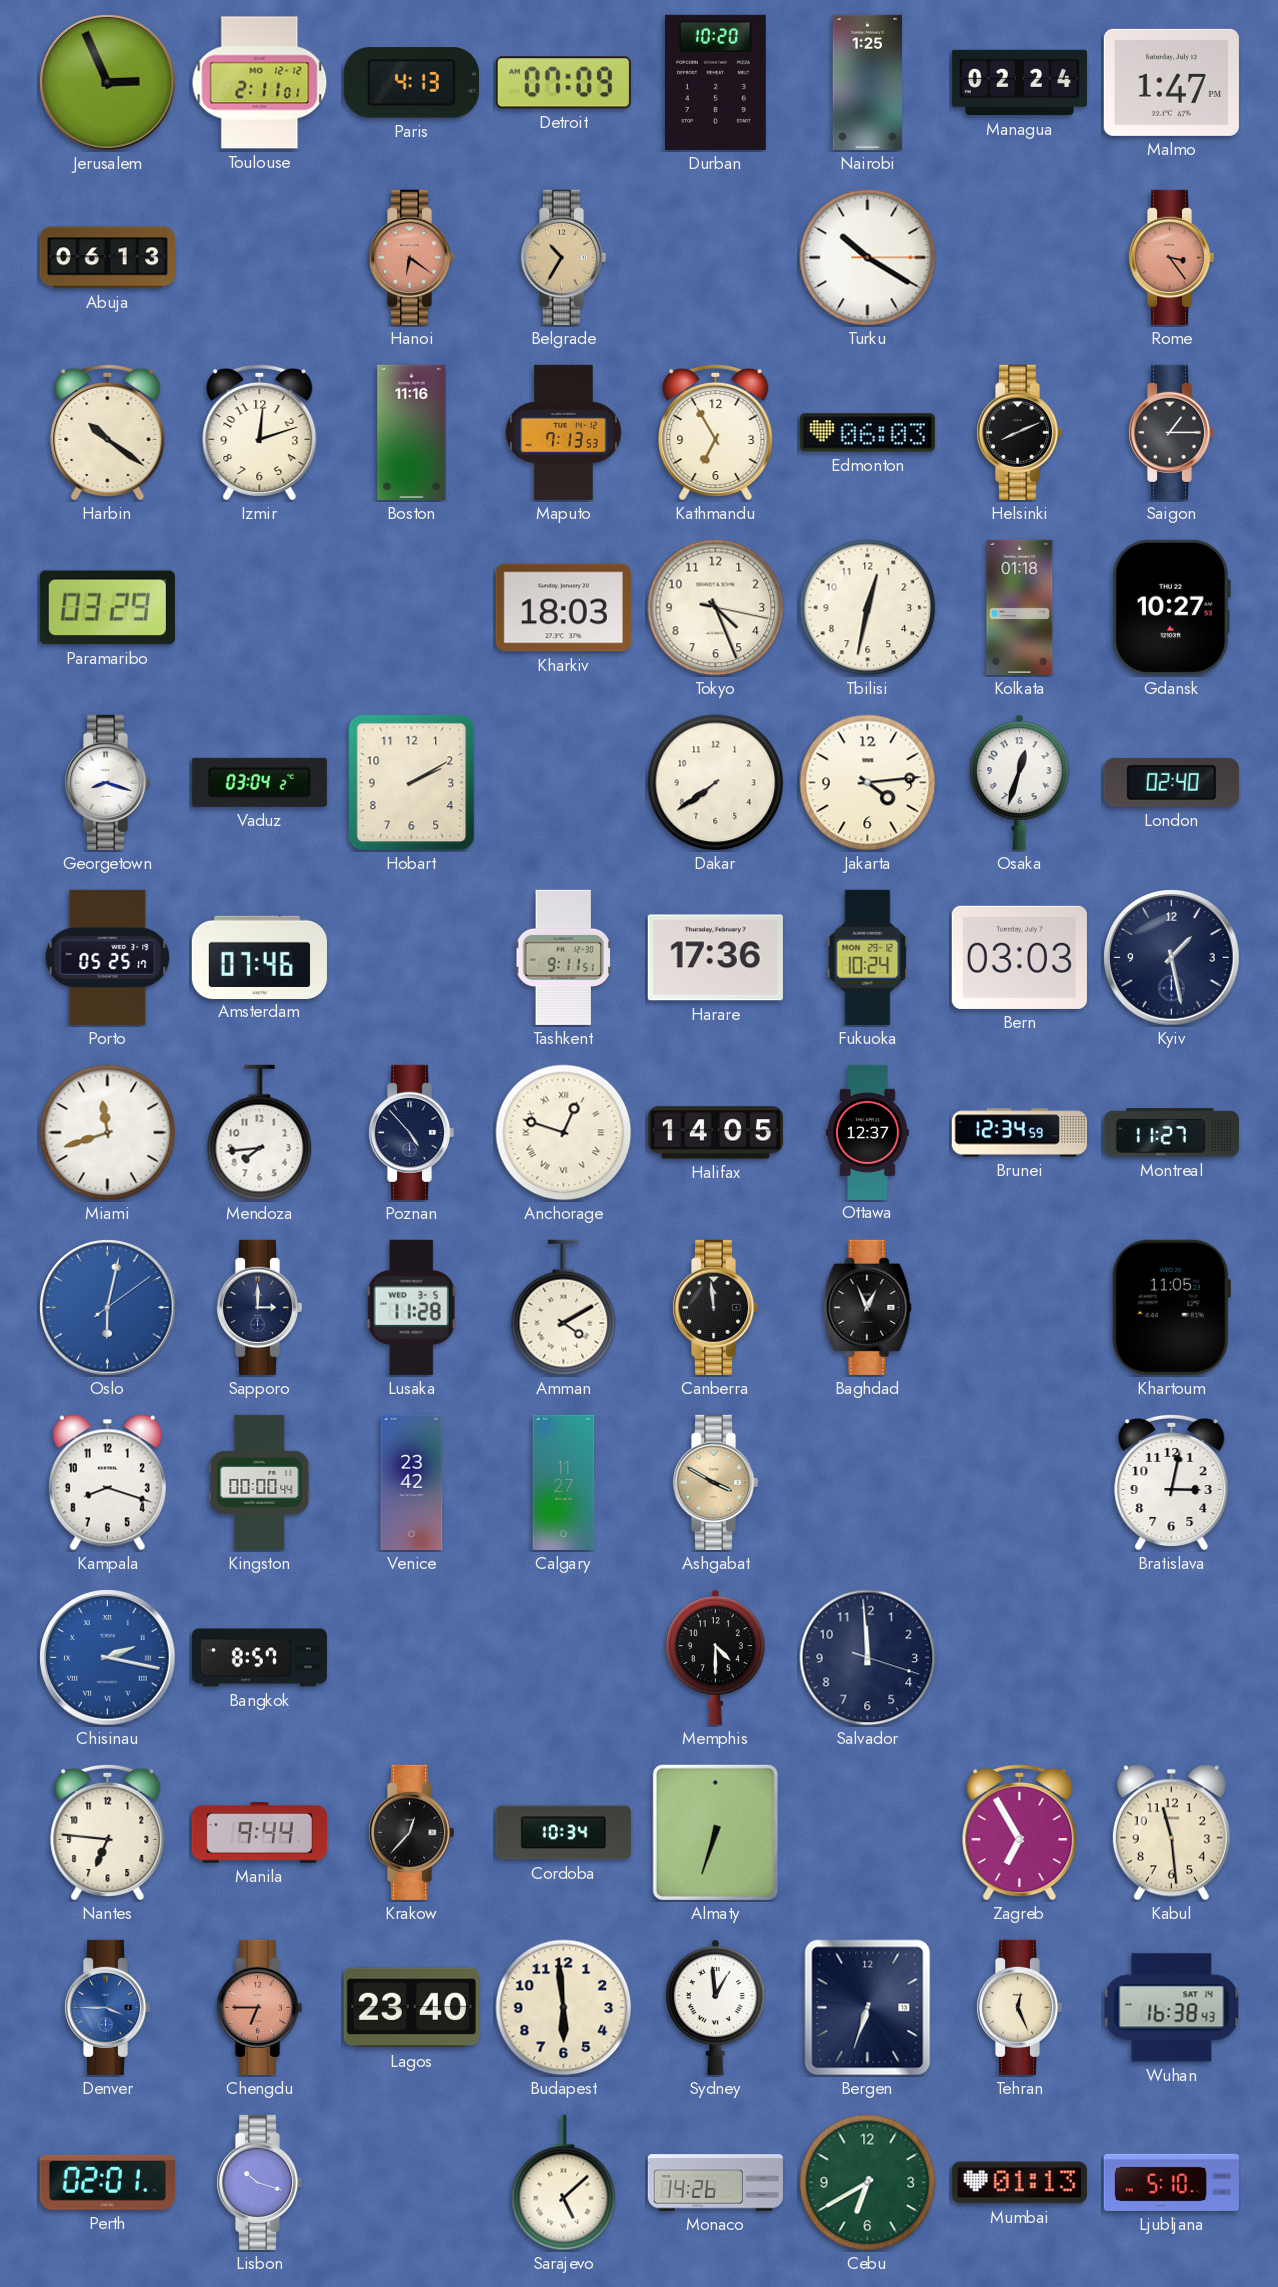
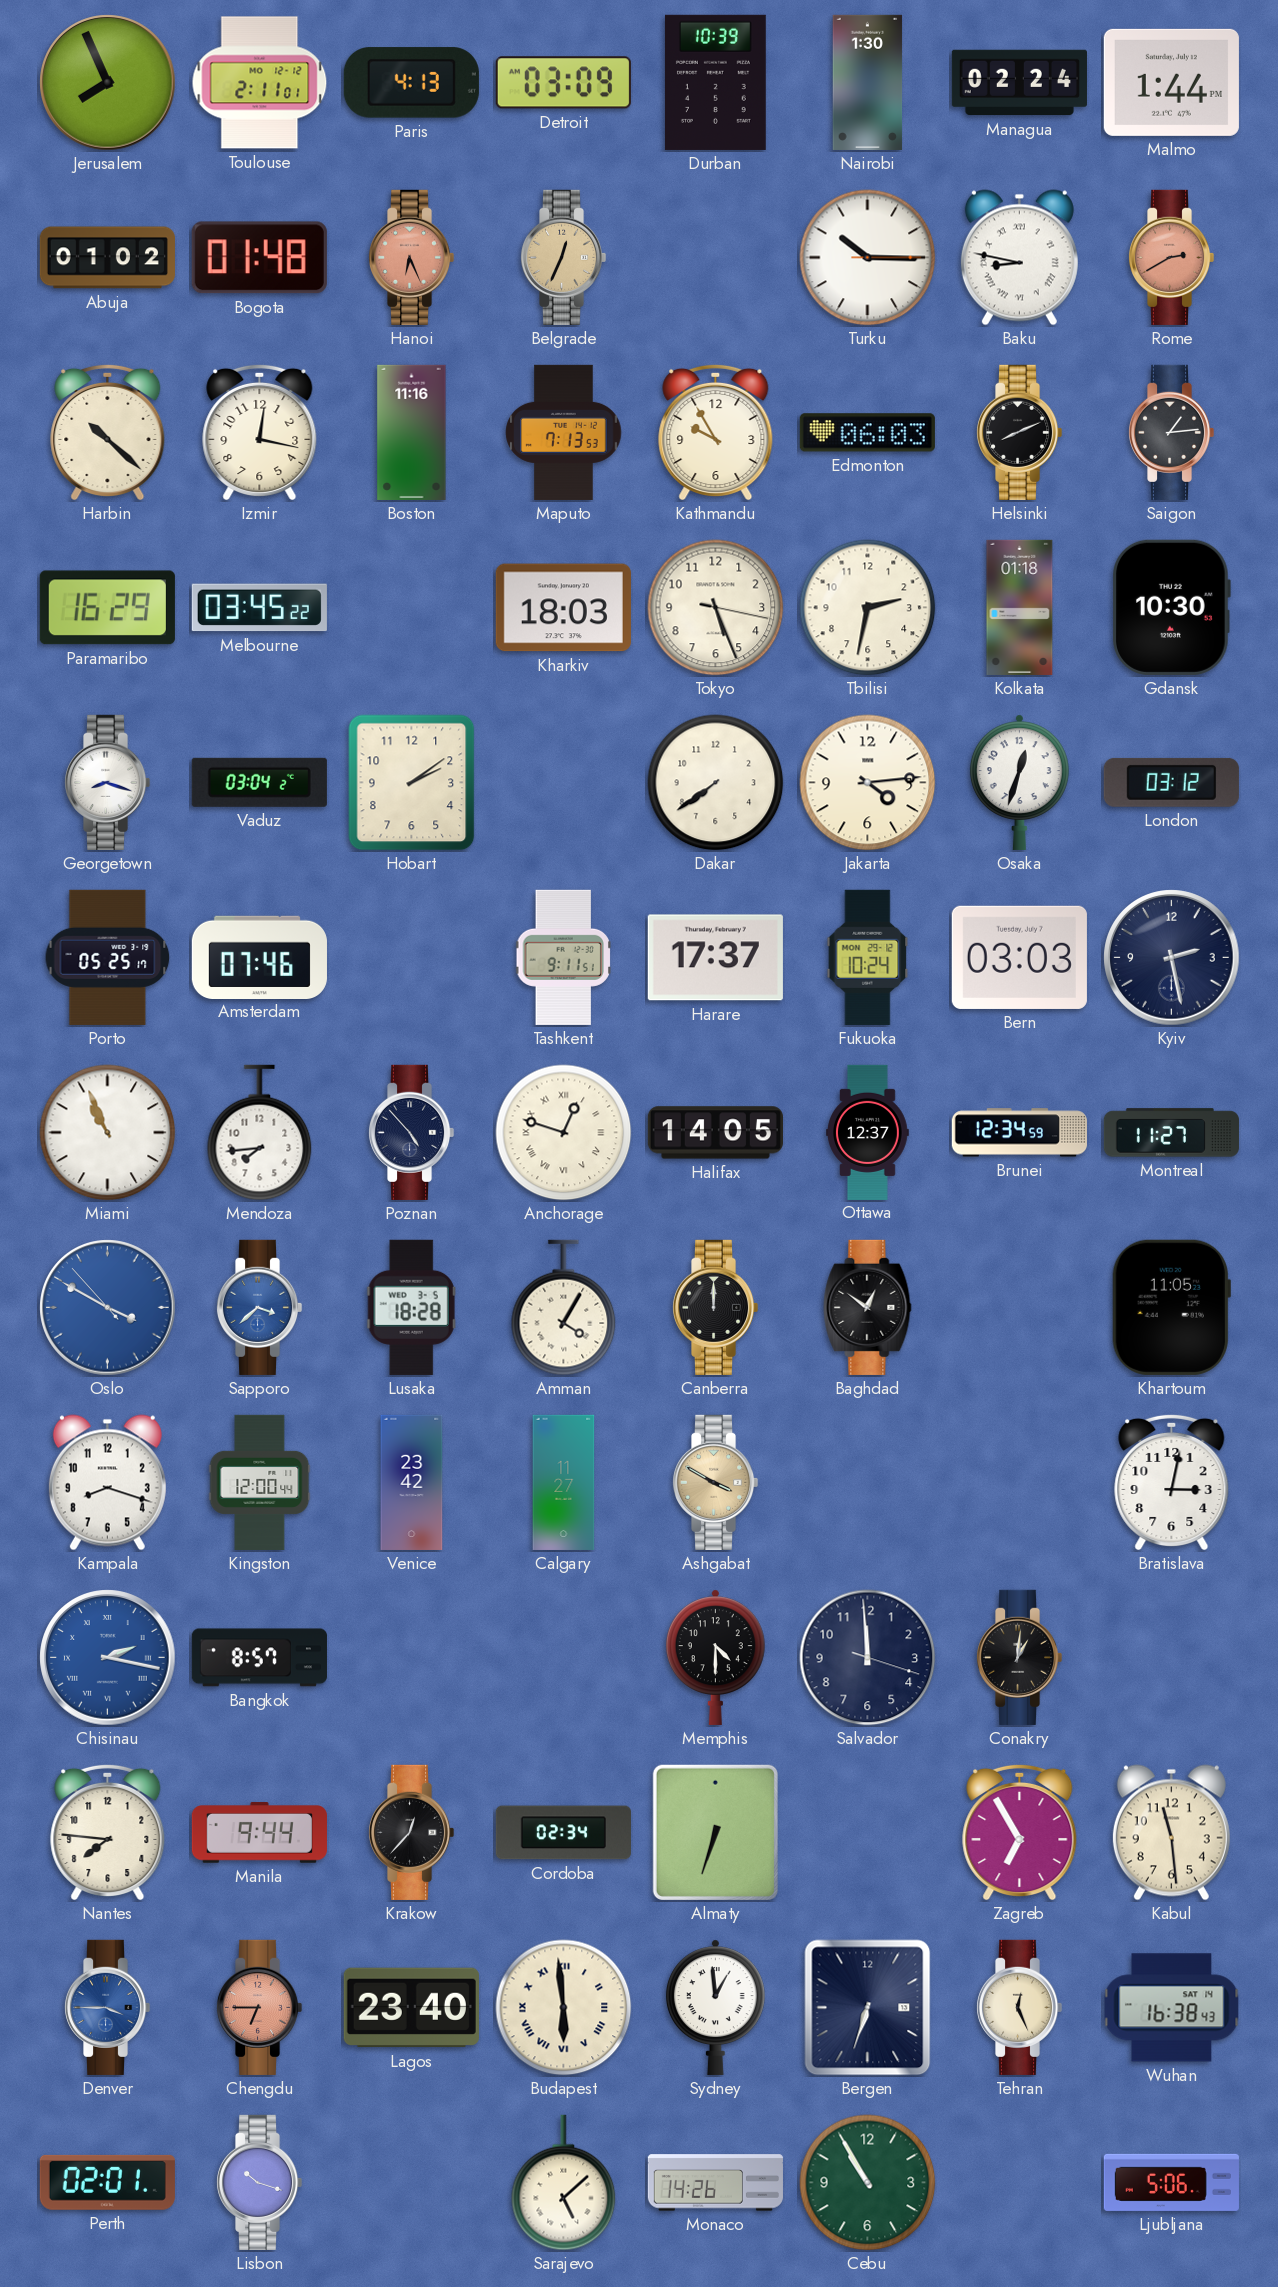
Jerusalem: 2:56 -> 7:56
Detroit: 07:09 -> 03:09
Durban: 10:20 -> 10:39
Nairobi: 1:25 -> 1:30
Malmo: 1:47 -> 1:44
Abuja: 06:13 -> 01:02
Bogota: none -> 01:48
Hanoi: 6:21 -> 6:26
Belgrade: 10:35 -> 12:34
Turku: 10:20 -> 10:15
Baku: none -> 8:47
Rome: 3:24 -> 2:40
Harbin: 10:21 -> 10:22
Izmir: 12:12 -> 12:17
Kathmandu: 6:55 -> 9:55
Saigon: 1:15 -> 1:14
Paramaribo: 03:29 -> 16:29
Melbourne: none -> 03:45
Tokyo: 4:26 -> 5:26
Tbilisi: 12:32 -> 2:32
Gdansk: 10:27 -> 10:30
Hobart: 2:10 -> 2:09
London: 02:40 -> 03:12
Harare: 17:36 -> 17:37
Kyiv: 1:28 -> 2:28
Miami: 11:42 -> 10:56
Oslo: 6:02 -> 3:49
Sapporo: 3:00 -> 3:38
Sapporo dial: navy -> blue
Lusaka: 11:28 -> 18:28
Amman: 4:10 -> 4:05
Canberra: 11:59 -> 12:00
Baghdad: 12:56 -> 12:51
Kingston: 00:00 -> 12:00
Conakry: none -> 1:01
Nantes: 6:46 -> 7:46
Cordoba: 10:34 -> 02:34
Budapest numerals: Arabic -> Roman
Cebu: 6:40 -> 10:55
Mumbai: 01:13 -> none
Ljubljana: 5:10 -> 5:06
